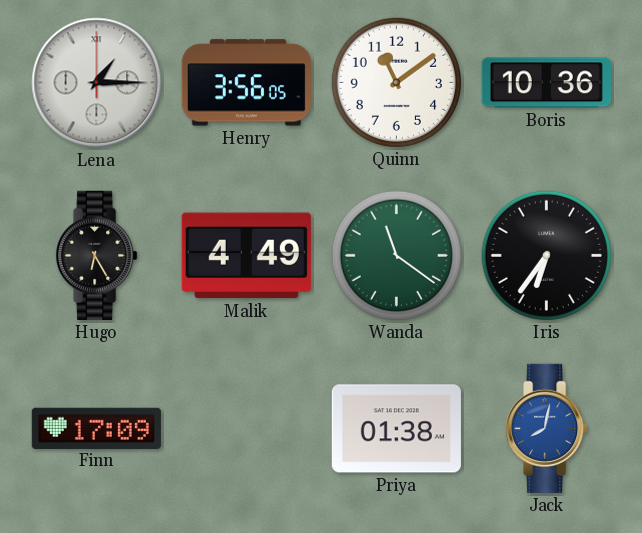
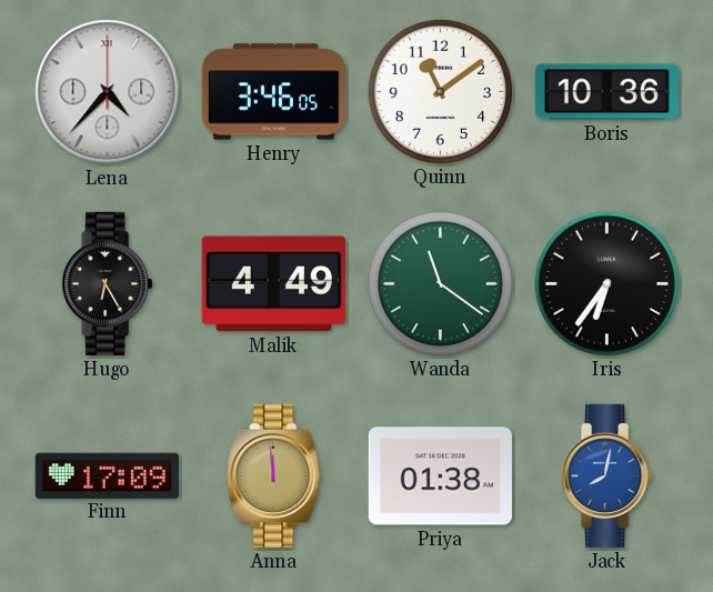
Lena: 1:15 -> 4:37
Henry: 3:56 -> 3:46
Anna: none -> 11:59
